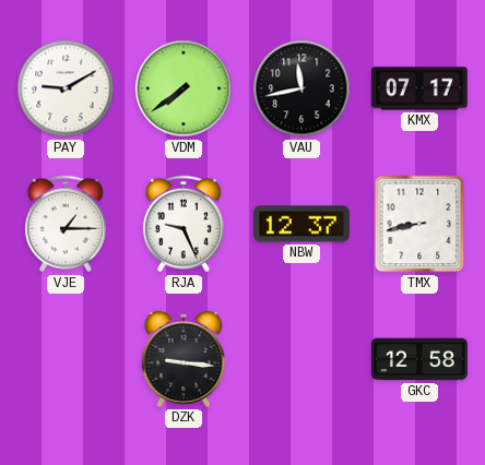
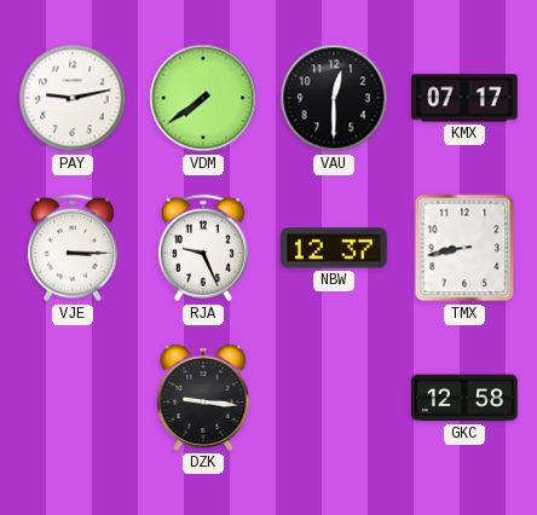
PAY: 9:10 -> 9:13
VAU: 11:43 -> 12:30
VJE: 1:15 -> 3:15
